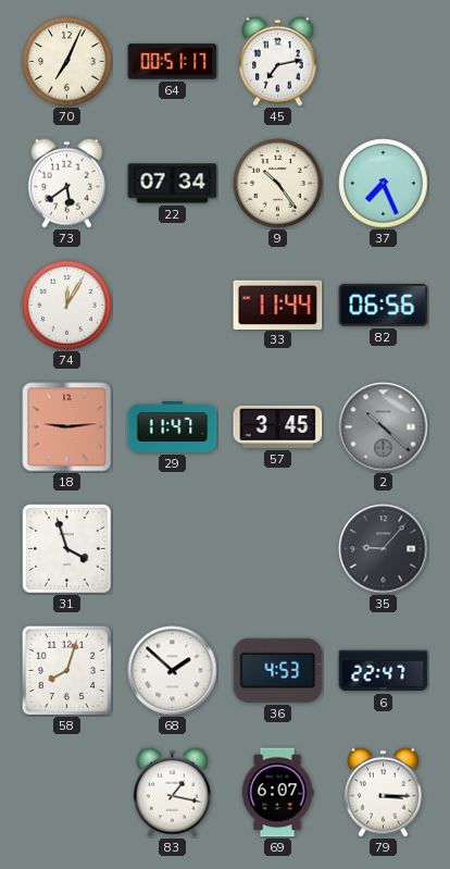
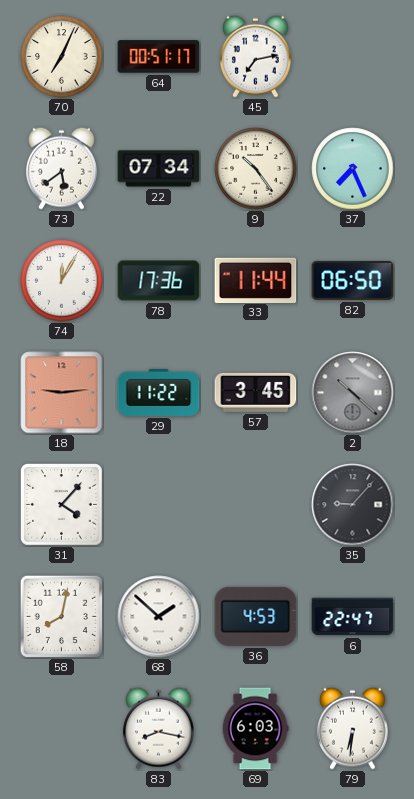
78: none -> 17:36
82: 06:56 -> 06:50
29: 11:47 -> 11:22
31: 3:57 -> 4:07
58: 8:03 -> 8:02
83: 1:17 -> 8:17
69: 6:07 -> 6:03
79: 3:15 -> 6:31
